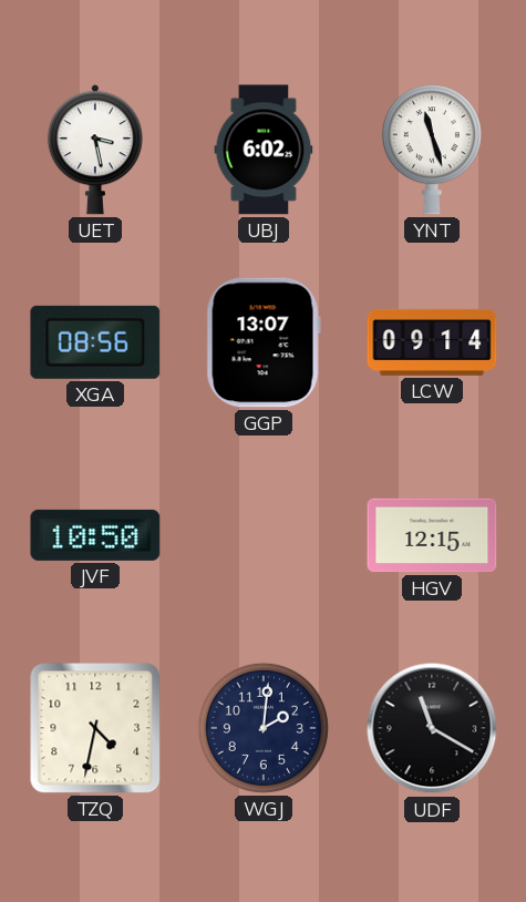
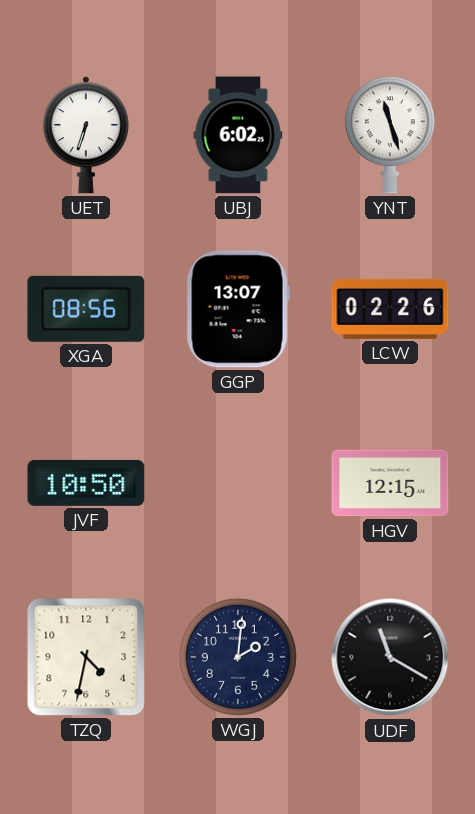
UET: 3:28 -> 6:33
LCW: 09:14 -> 02:26
